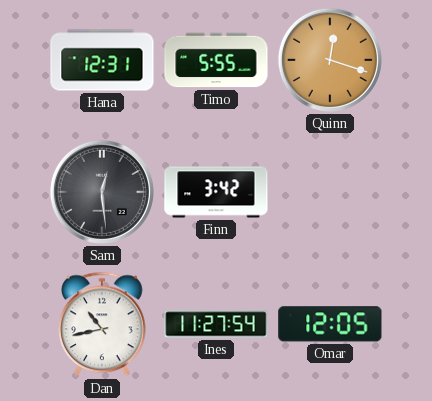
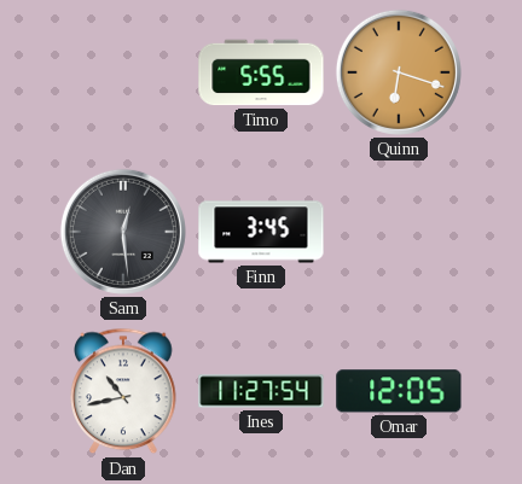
Hana: 12:31 -> none
Quinn: 12:18 -> 6:18
Finn: 3:42 -> 3:45
